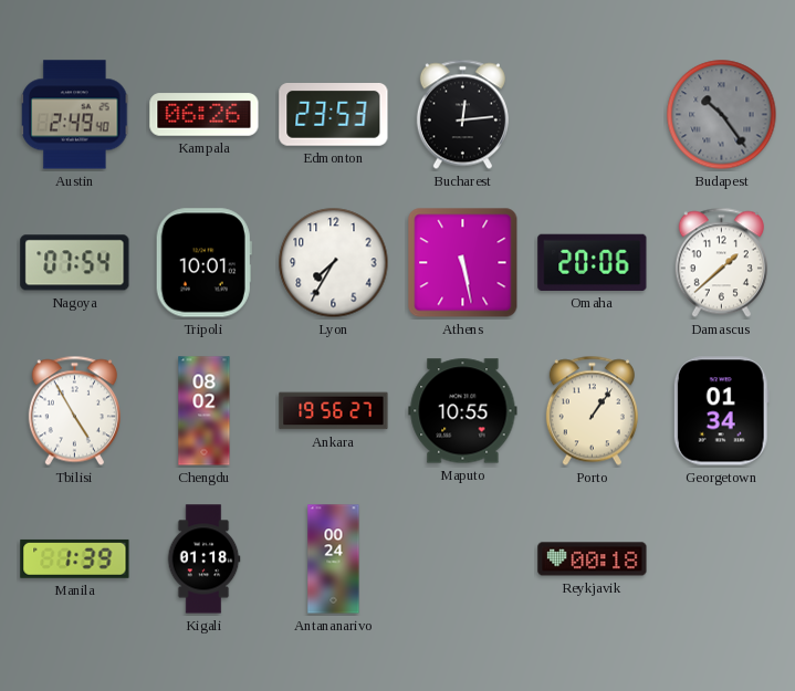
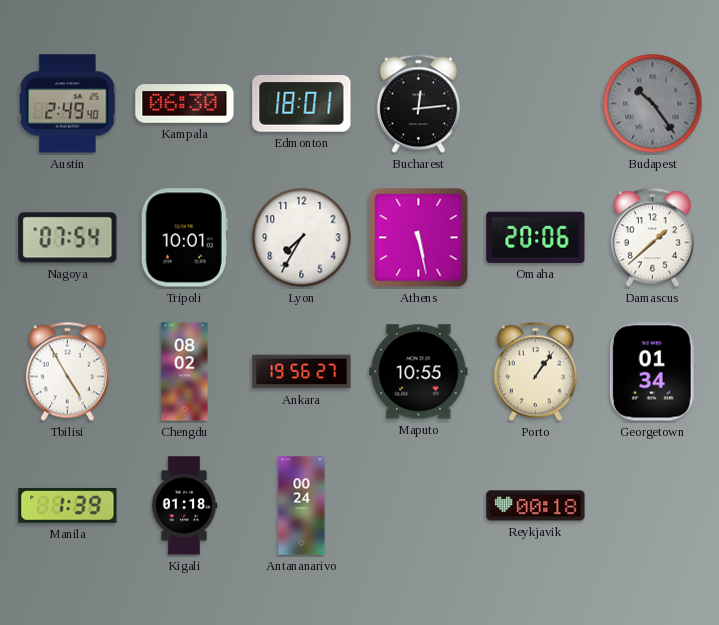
Kampala: 06:26 -> 06:30
Edmonton: 23:53 -> 18:01
